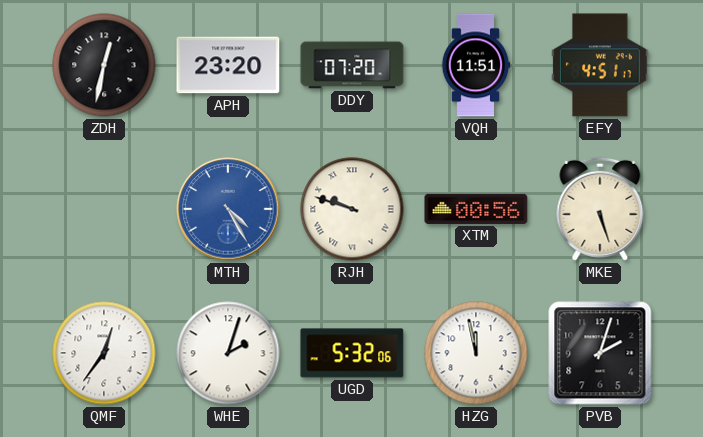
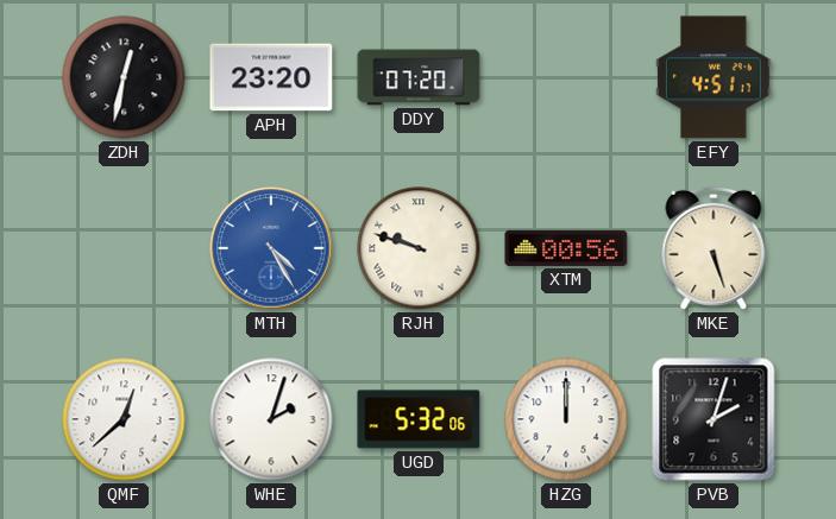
VQH: 11:51 -> none
QMF: 12:36 -> 12:38
HZG: 11:58 -> 12:00
